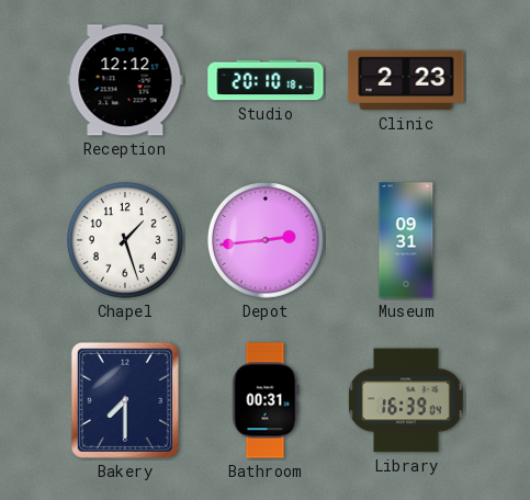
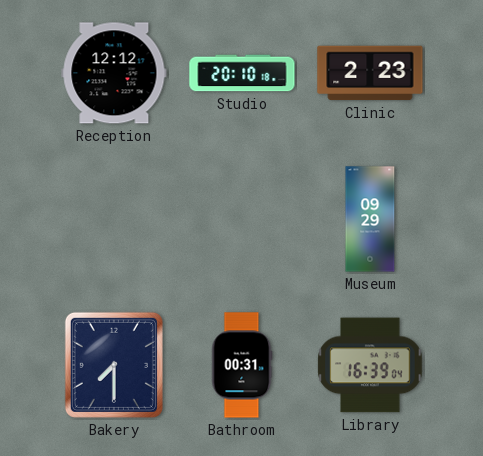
Chapel: 1:27 -> none
Depot: 2:44 -> none
Museum: 09:31 -> 09:29
